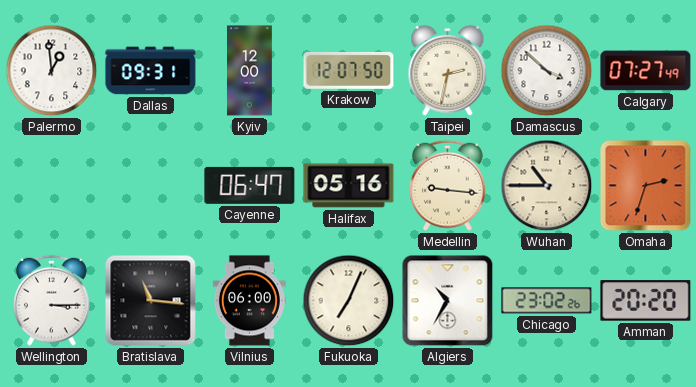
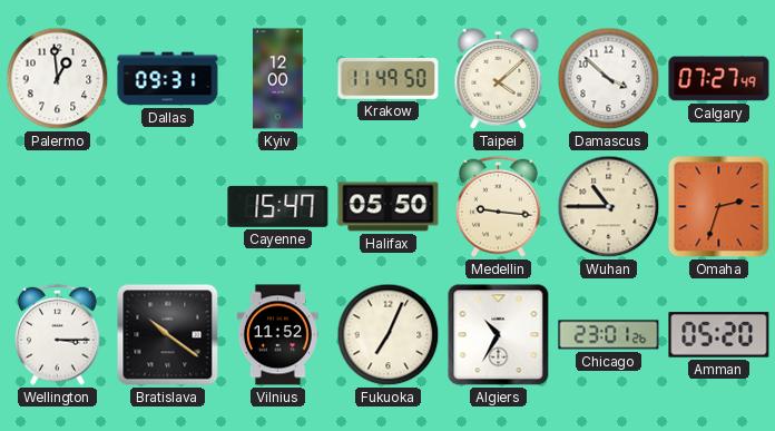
Krakow: 12:07 -> 11:49
Taipei: 2:32 -> 4:08
Cayenne: 06:47 -> 15:47
Halifax: 05:16 -> 05:50
Bratislava: 11:16 -> 10:21
Vilnius: 06:00 -> 11:52
Chicago: 23:02 -> 23:01
Amman: 20:20 -> 05:20
